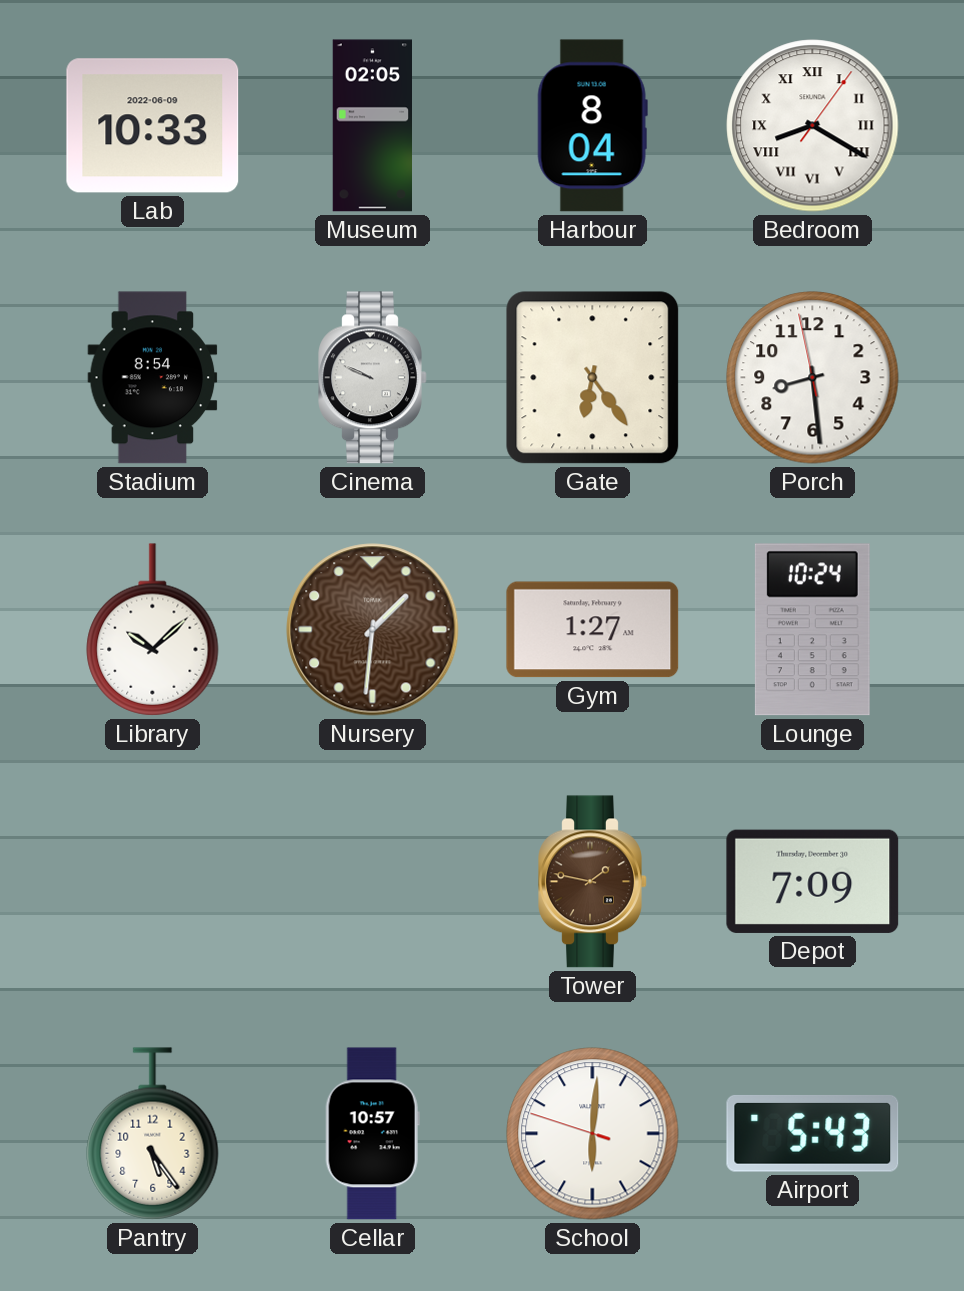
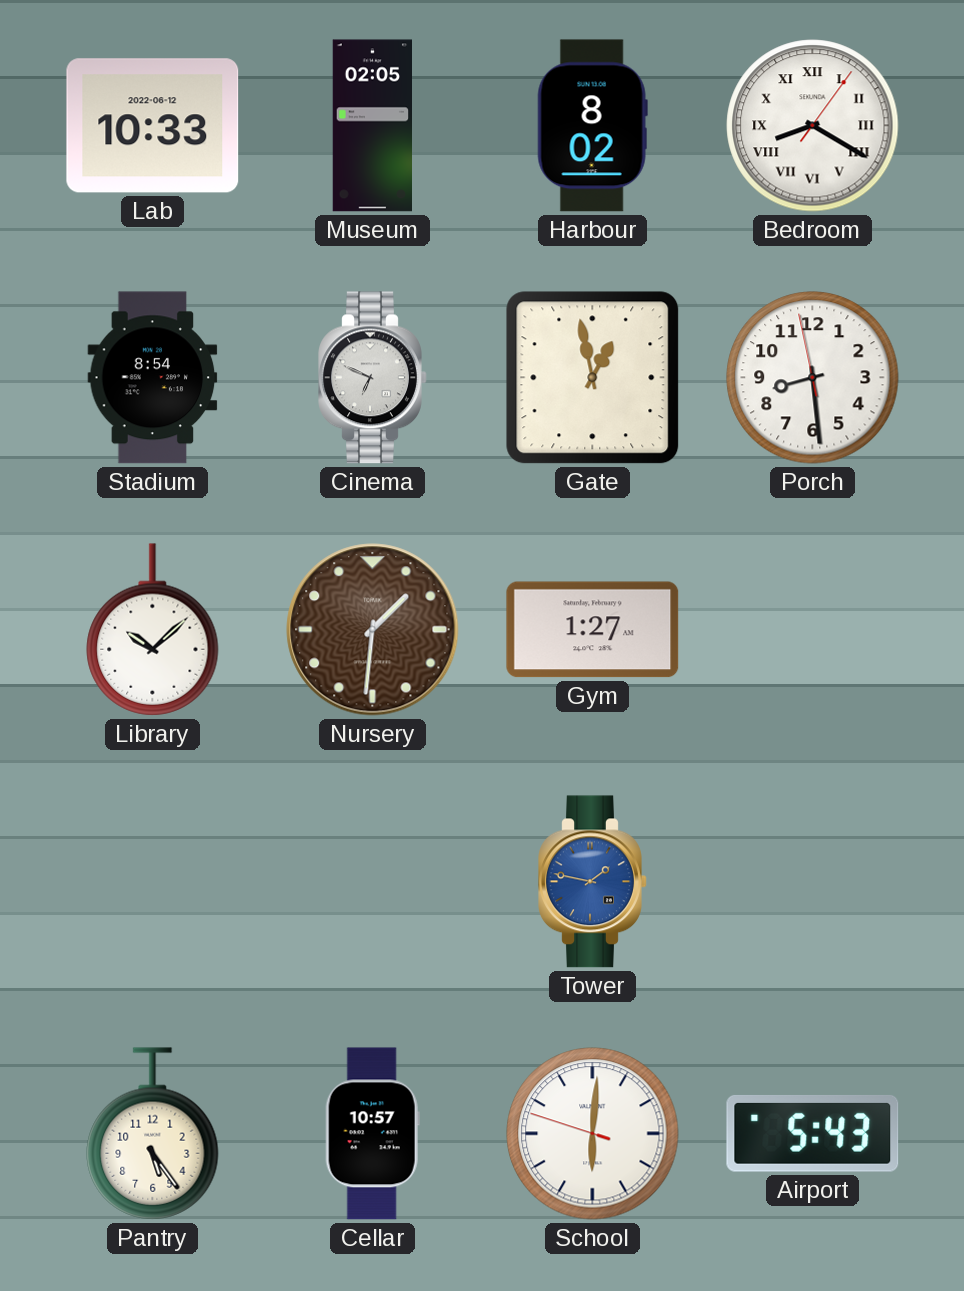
Lab date: 2022-06-09 -> 2022-06-12
Harbour: 8:04 -> 8:02
Cinema: 9:49 -> 6:49
Gate: 6:24 -> 12:58
Lounge: 10:24 -> none
Tower dial: brown -> blue
Depot: 7:09 -> none
